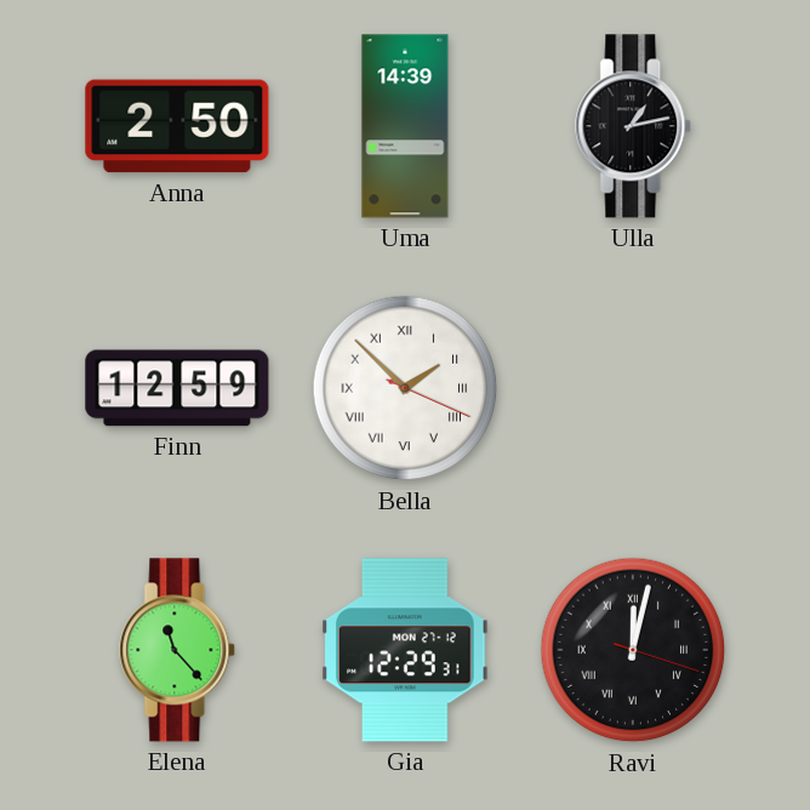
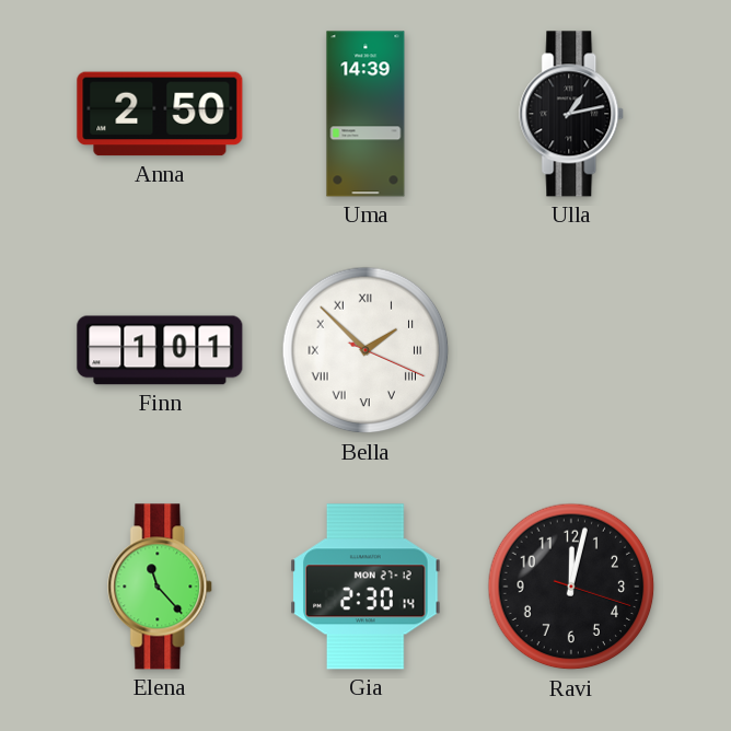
Finn: 12:59 -> 1:01
Gia: 12:29 -> 2:30
Ravi numerals: Roman -> Arabic
